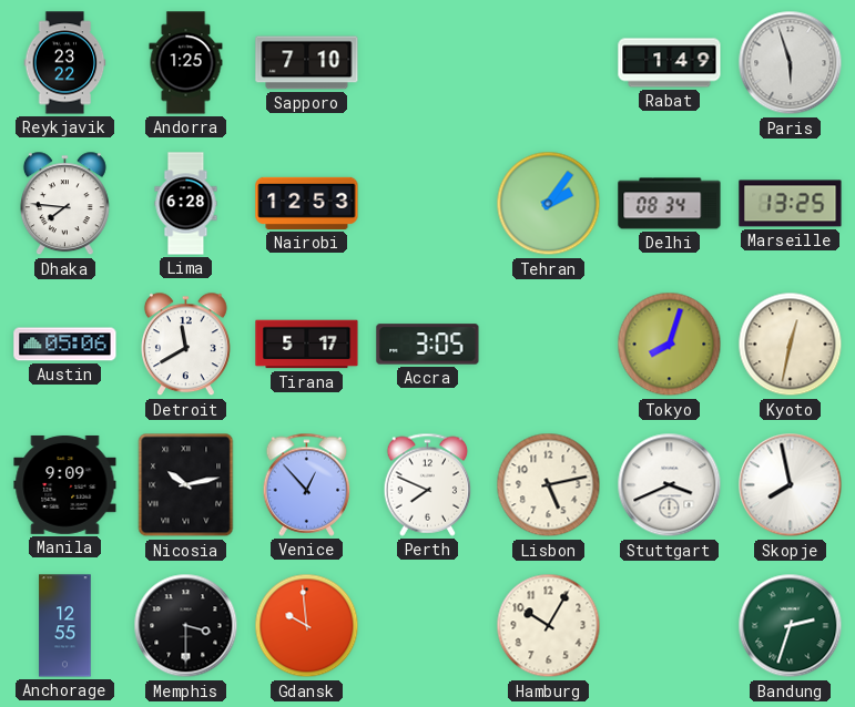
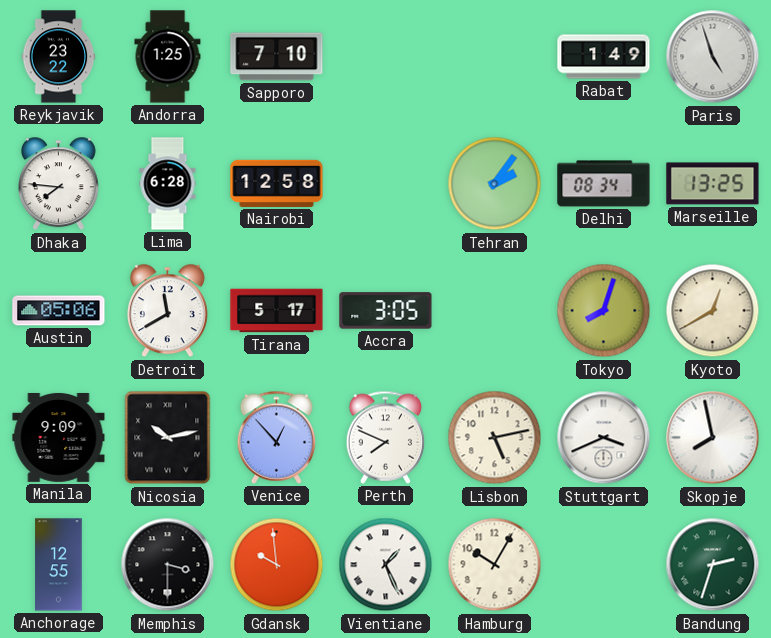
Paris: 5:57 -> 4:57
Nairobi: 12:53 -> 12:58
Kyoto: 12:32 -> 12:40
Vientiane: none -> 1:26
